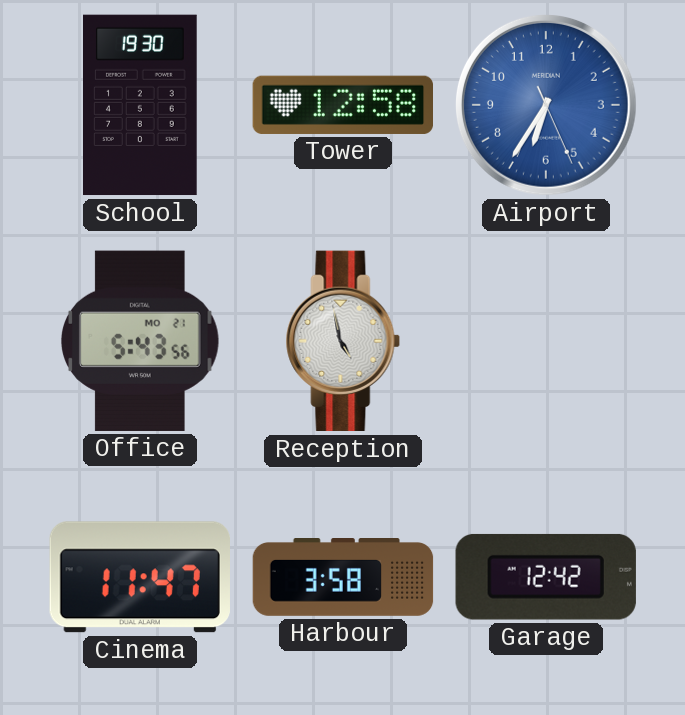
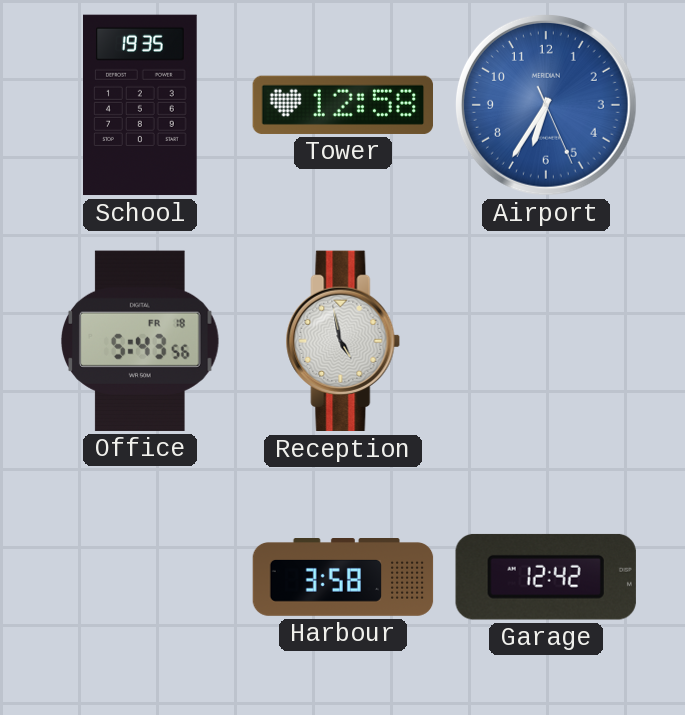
School: 19:30 -> 19:35
Office date: MO 21 -> FR 18
Cinema: 11:47 -> none
